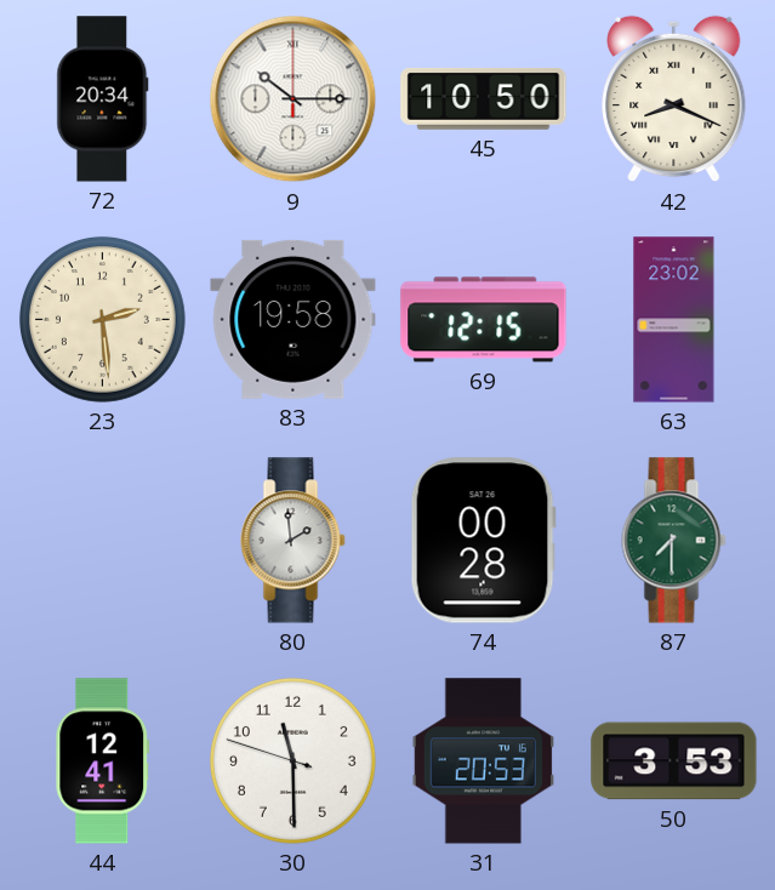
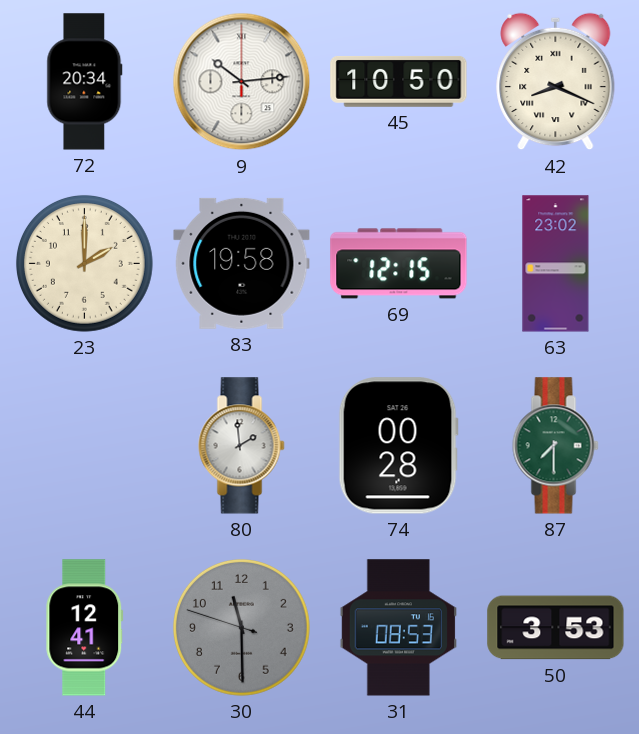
9: 10:15 -> 10:14
23: 2:29 -> 2:00
30 dial: white -> grey
31: 20:53 -> 08:53
